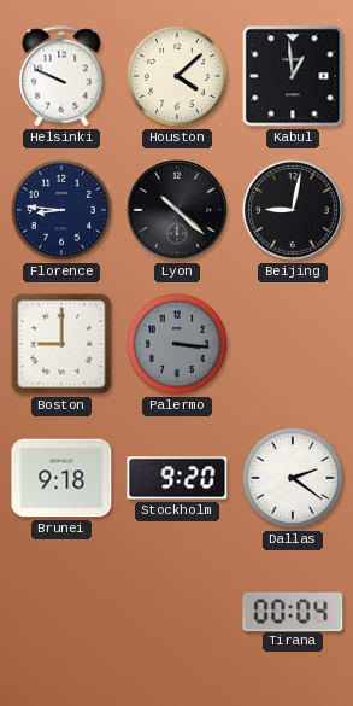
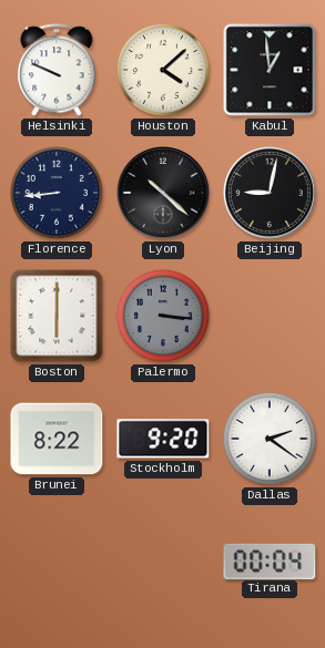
Florence: 8:46 -> 8:44
Boston: 9:00 -> 6:00
Brunei: 9:18 -> 8:22
